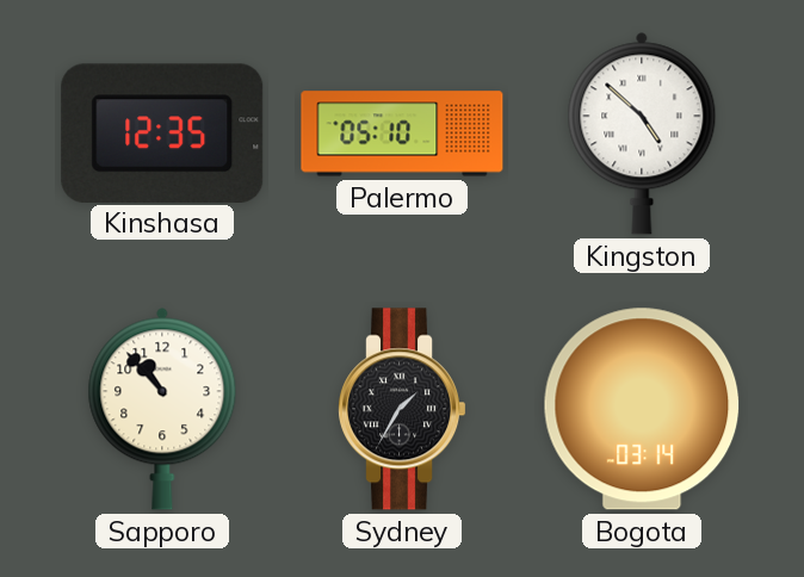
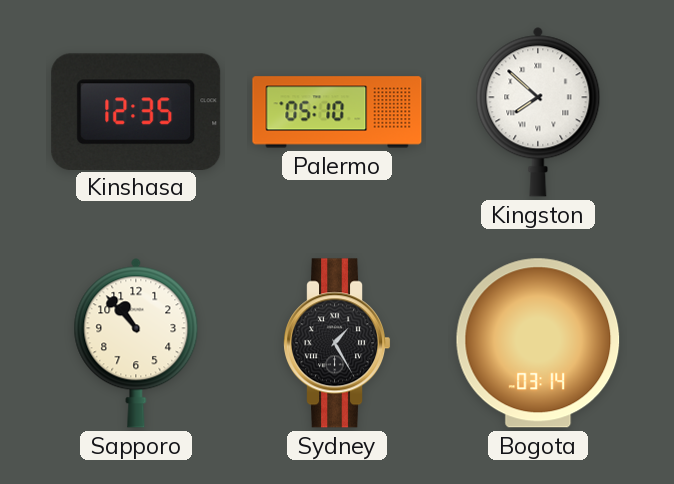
Kingston: 4:52 -> 7:52
Sydney: 1:35 -> 1:25
